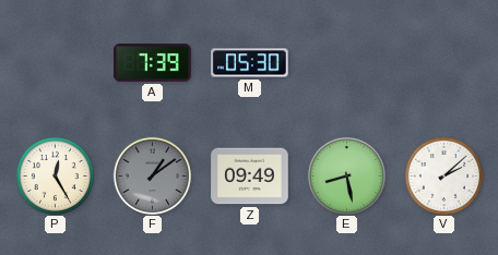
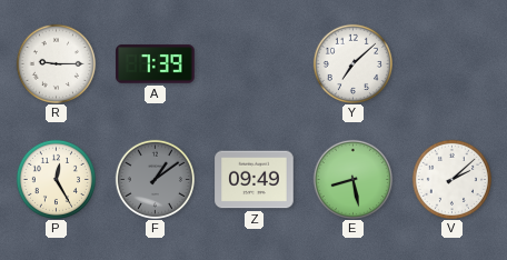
R: none -> 9:15
M: 05:30 -> none
Y: none -> 7:08
